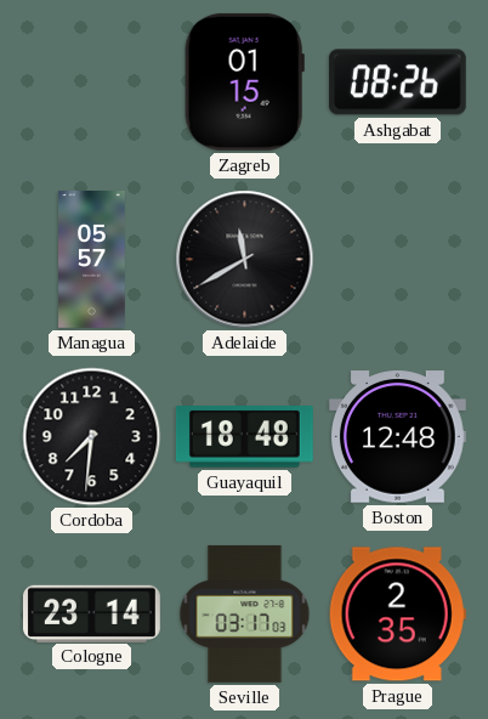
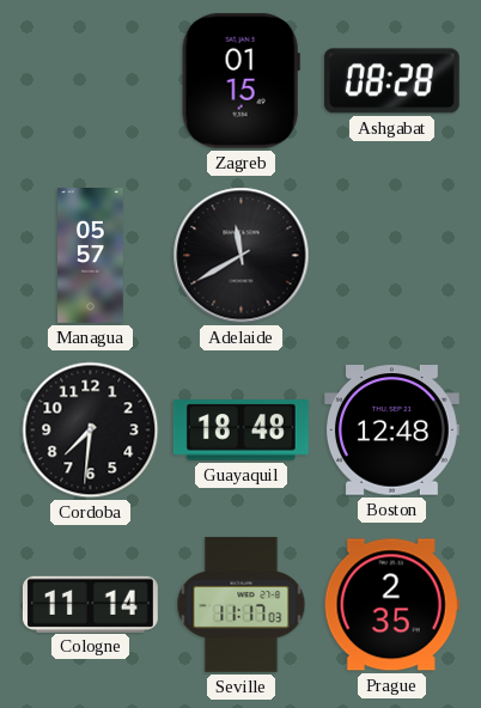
Ashgabat: 08:26 -> 08:28
Cologne: 23:14 -> 11:14
Seville: 03:17 -> 11:17
